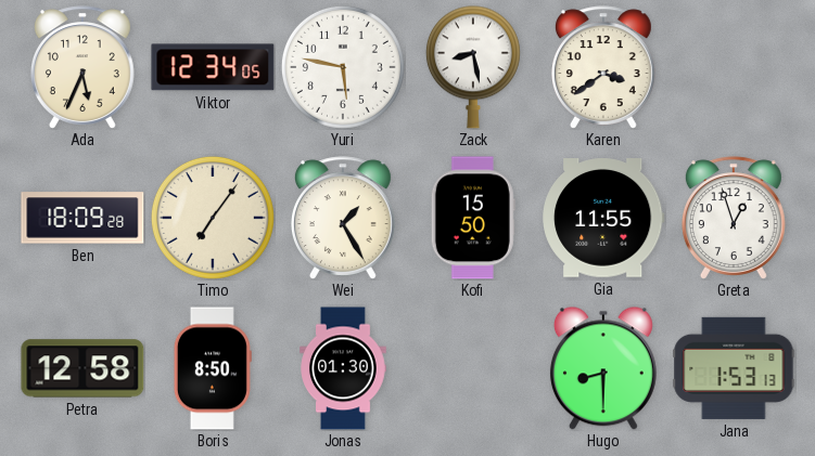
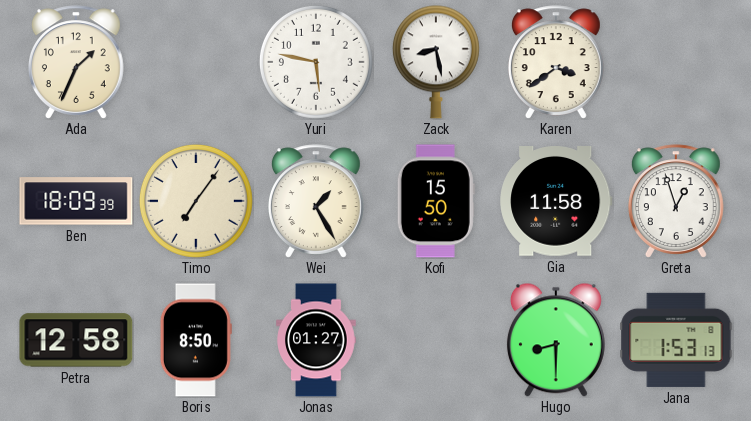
Ada: 5:34 -> 1:34
Viktor: 12:34 -> none
Ben: 18:09:28 -> 18:09:39
Gia: 11:55 -> 11:58
Jonas: 01:30 -> 01:27
